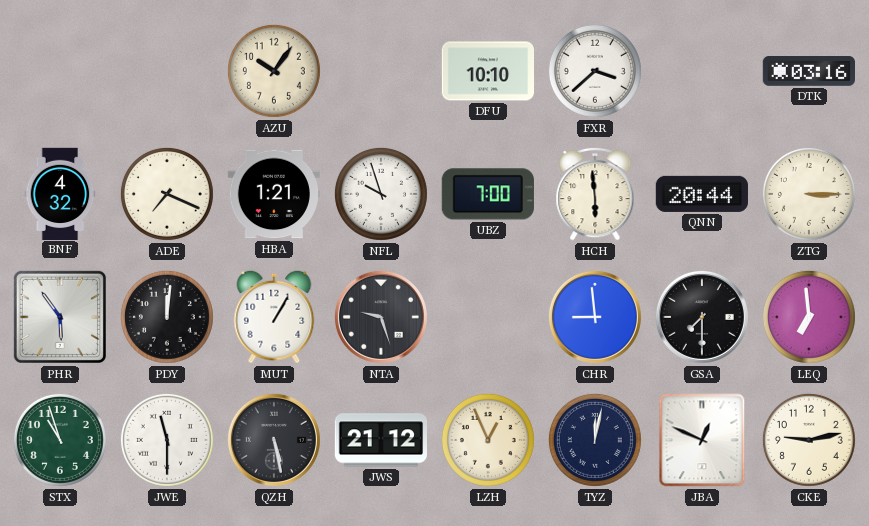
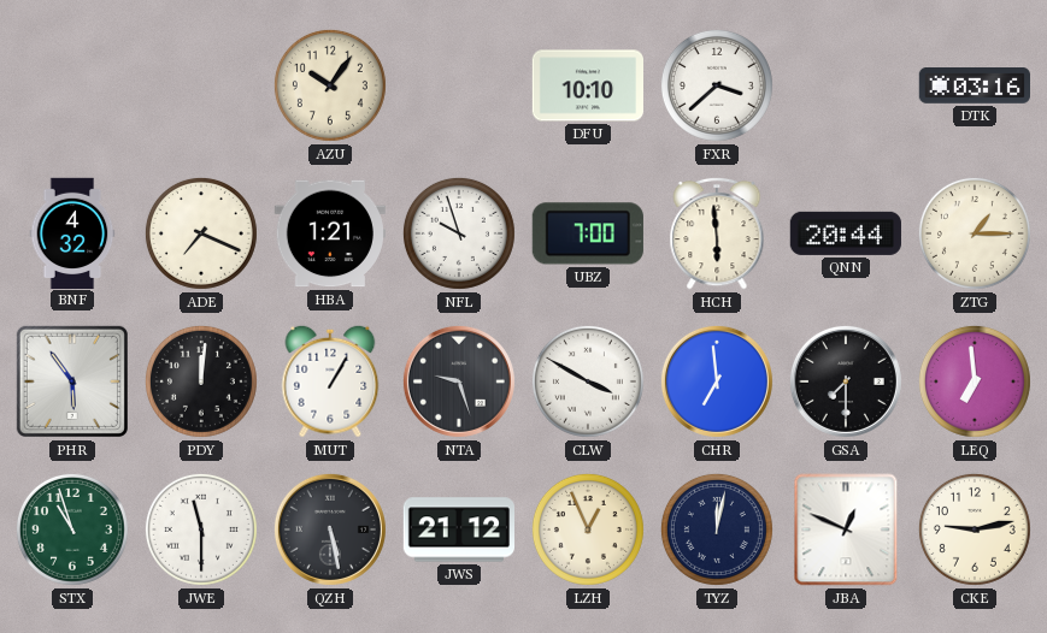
ZTG: 3:15 -> 1:15
CLW: none -> 3:50
CHR: 8:59 -> 6:59
